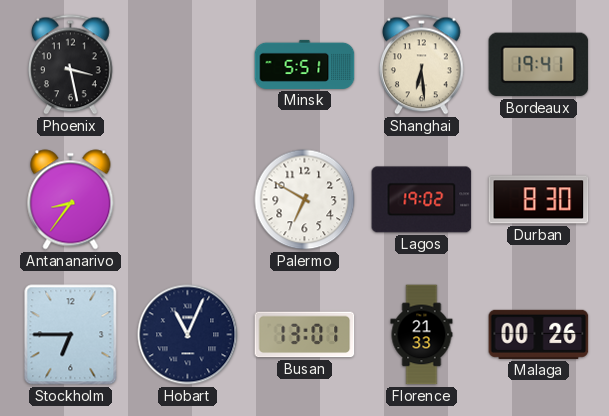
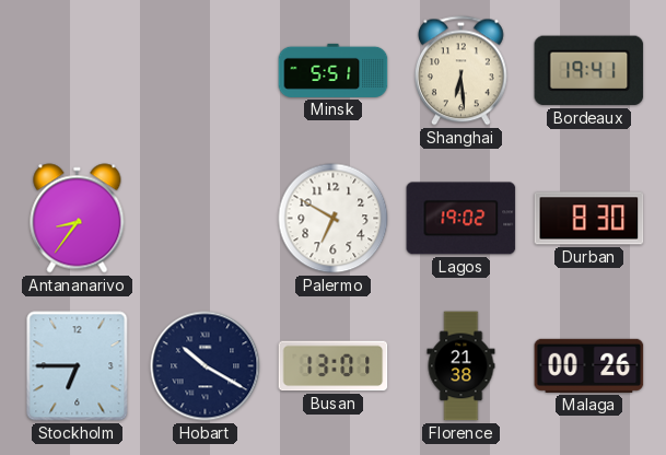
Phoenix: 3:28 -> none
Hobart: 11:04 -> 10:20
Florence: 21:33 -> 21:38
